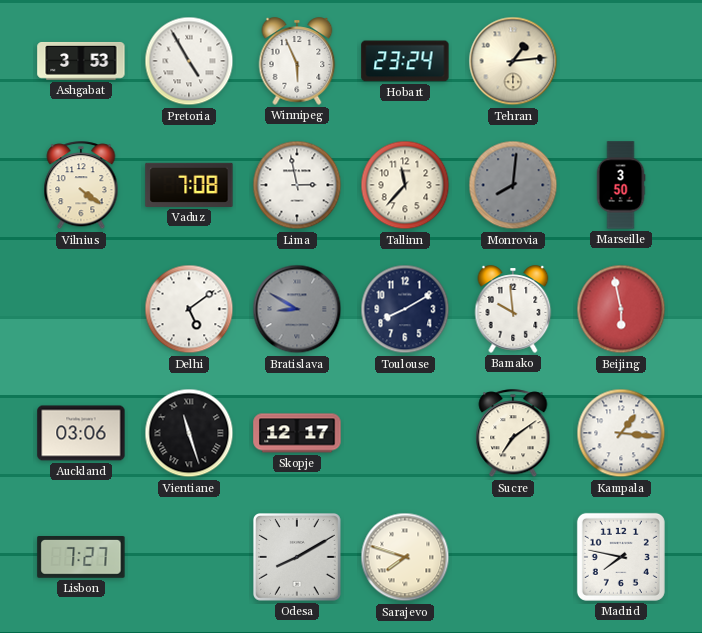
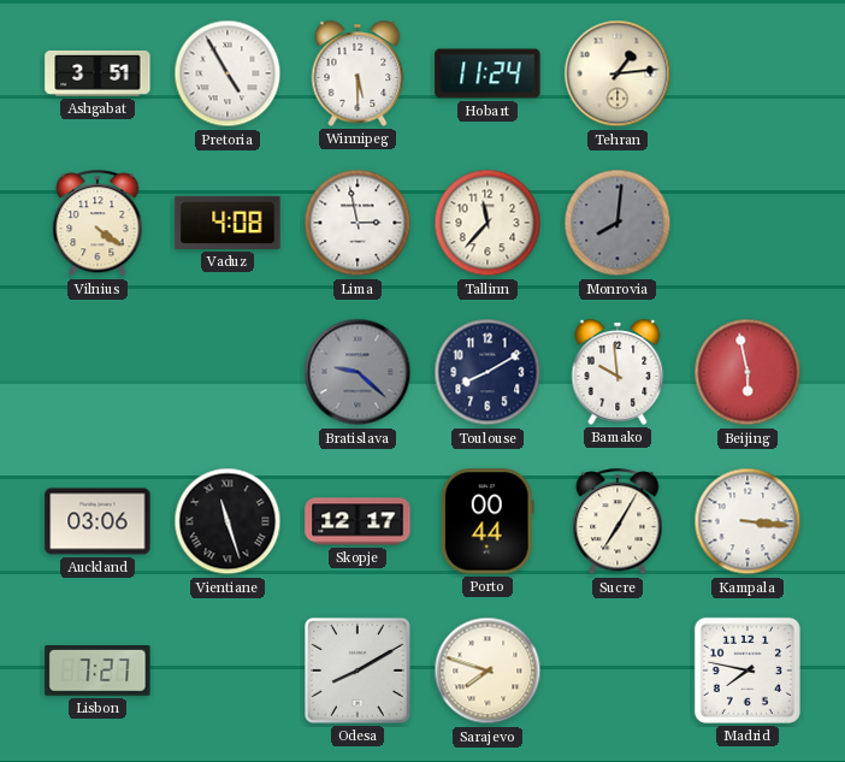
Ashgabat: 3:53 -> 3:51
Winnipeg: 5:56 -> 5:30
Hobart: 23:24 -> 11:24
Vaduz: 7:08 -> 4:08
Marseille: 3:50 -> none
Delhi: 5:09 -> none
Bratislava: 8:50 -> 9:22
Porto: none -> 00:44
Sucre: 7:09 -> 7:05
Kampala: 1:16 -> 3:16
